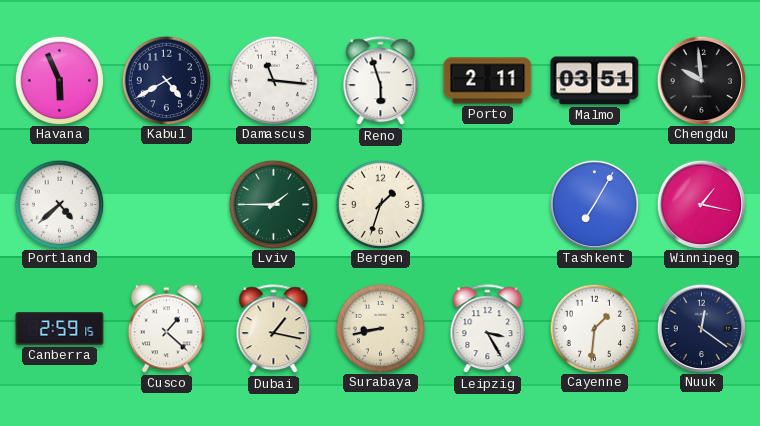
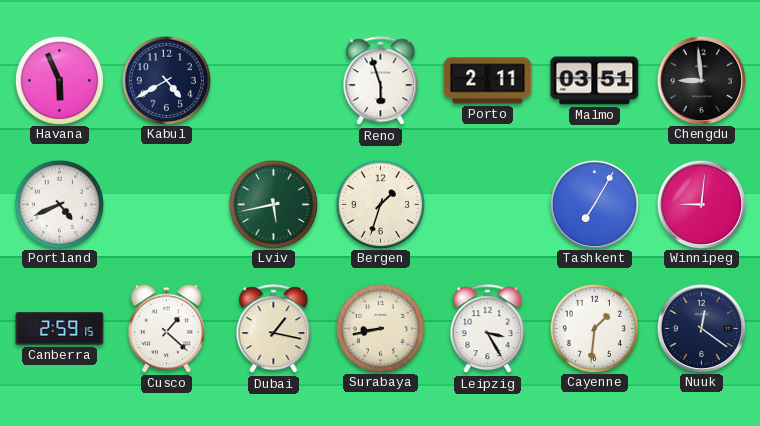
Damascus: 11:16 -> none
Chengdu: 9:59 -> 8:59
Portland: 4:38 -> 4:41
Lviv: 1:45 -> 5:43
Winnipeg: 1:17 -> 9:01
